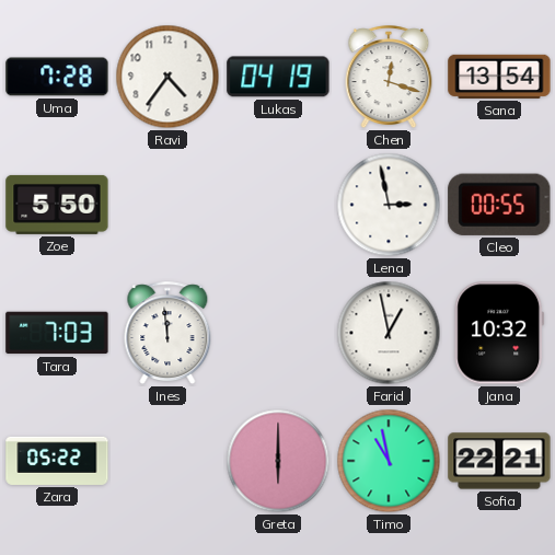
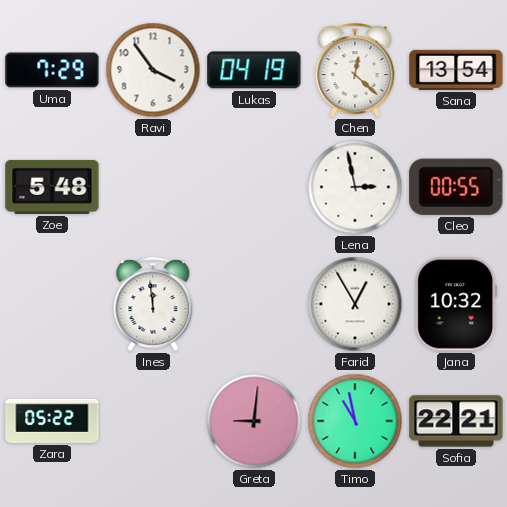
Uma: 7:28 -> 7:29
Ravi: 4:36 -> 3:54
Chen: 12:18 -> 12:22
Zoe: 5:50 -> 5:48
Tara: 7:03 -> none
Farid: 12:58 -> 12:55
Greta: 6:00 -> 9:01
